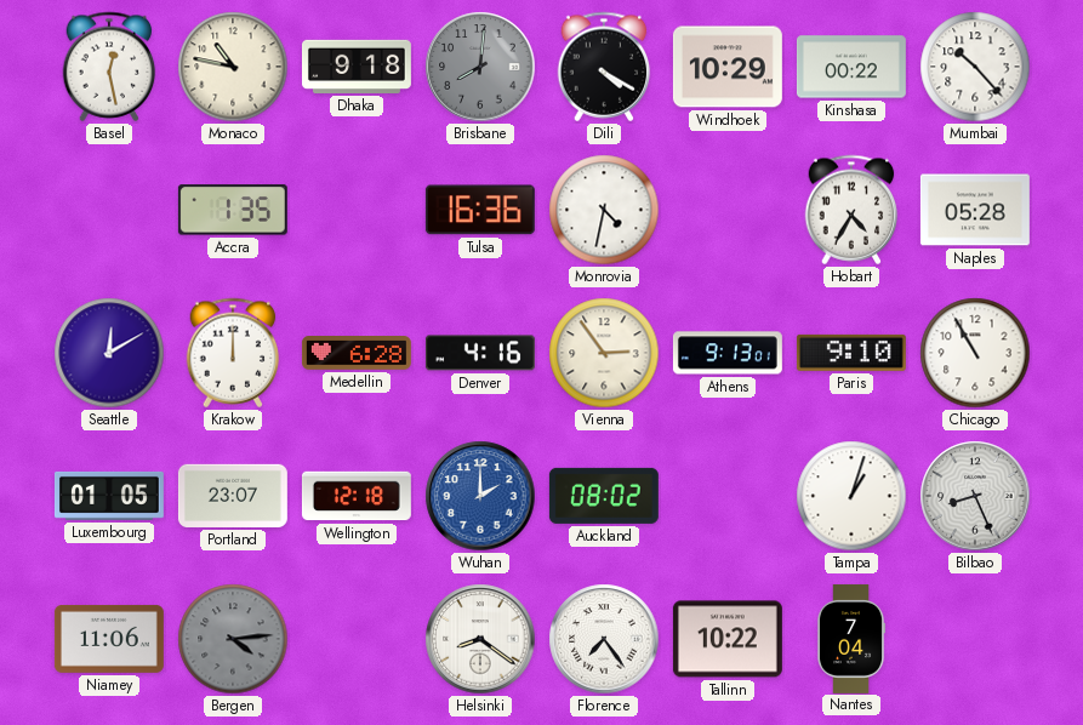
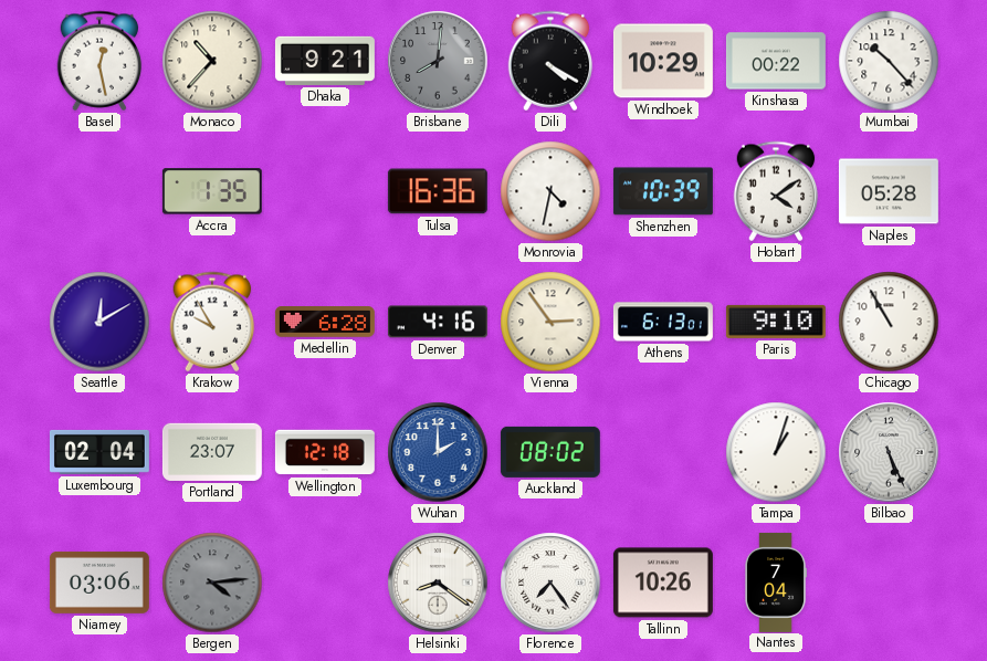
Monaco: 10:47 -> 10:37
Dhaka: 9:18 -> 9:21
Shenzhen: none -> 10:39
Hobart: 4:35 -> 4:09
Krakow: 12:00 -> 9:55
Athens: 9:13 -> 6:13
Luxembourg: 01:05 -> 02:04
Bilbao: 8:26 -> 5:26
Niamey: 11:06 -> 03:06
Tallinn: 10:22 -> 10:26
